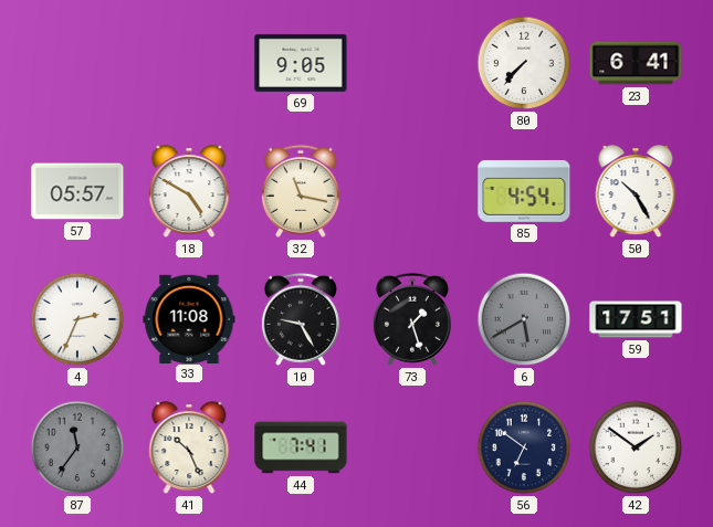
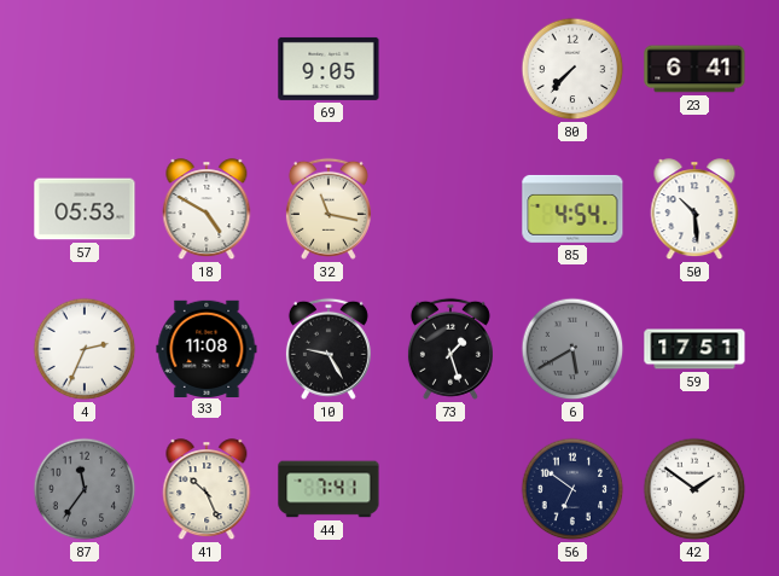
57: 05:57 -> 05:53
50: 10:25 -> 10:29
